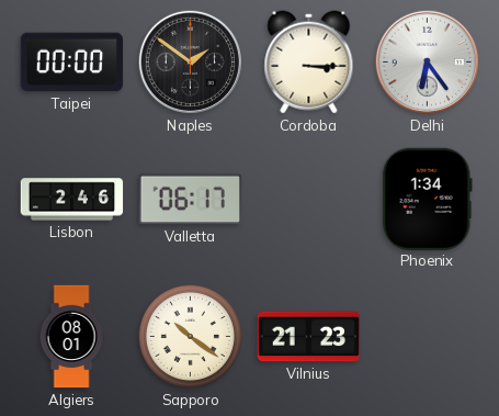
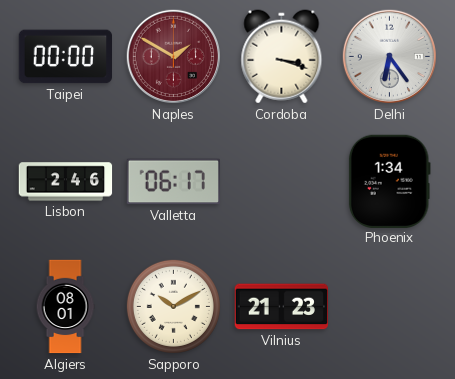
Naples: 1:51 -> 1:50
Naples dial: black -> burgundy
Cordoba: 3:15 -> 3:18
Sapporo: 10:21 -> 10:10
